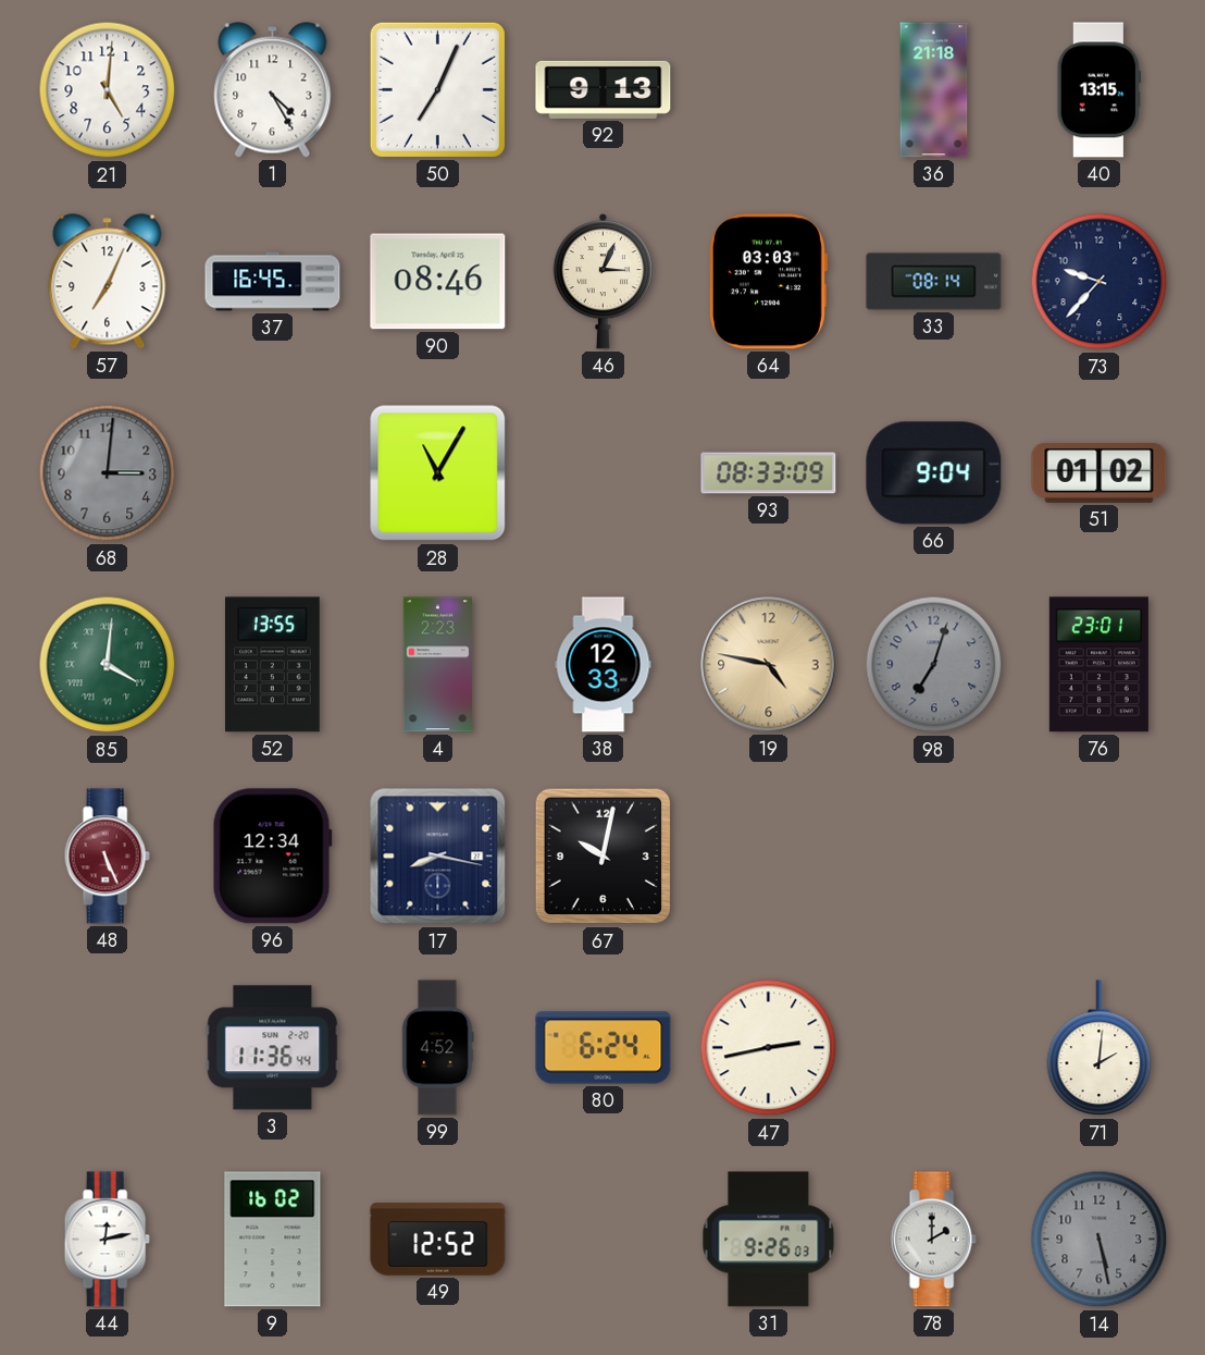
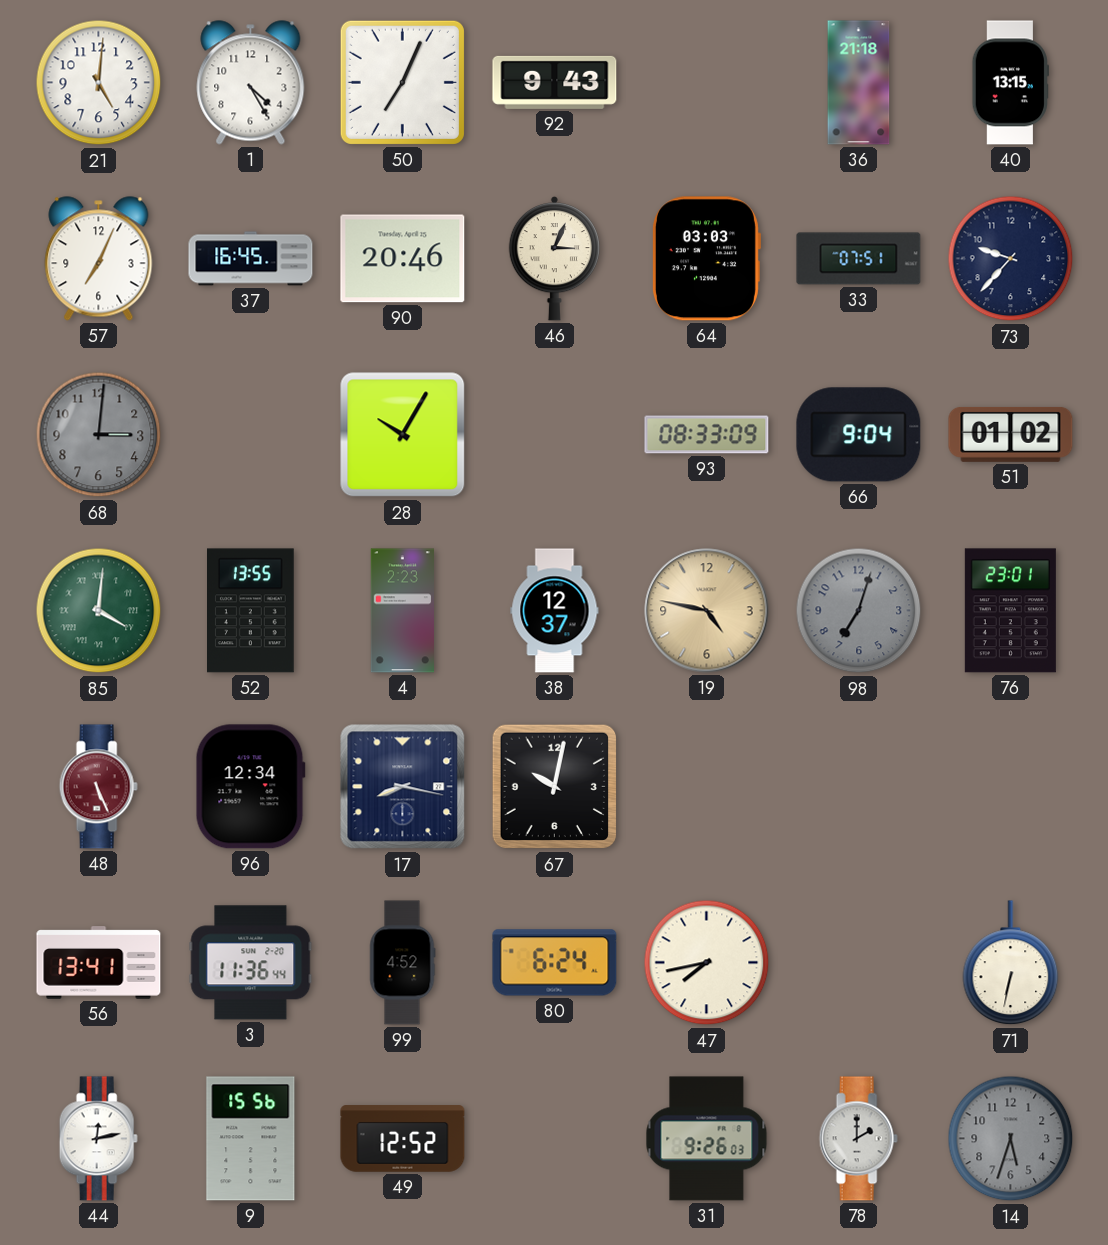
92: 9:13 -> 9:43
90: 08:46 -> 20:46
33: 08:14 -> 07:51
28: 11:05 -> 10:05
38: 12:33 -> 12:37
56: none -> 13:41
47: 2:43 -> 7:43
71: 2:01 -> 6:32
9: 16:02 -> 15:56
14: 5:28 -> 5:33
